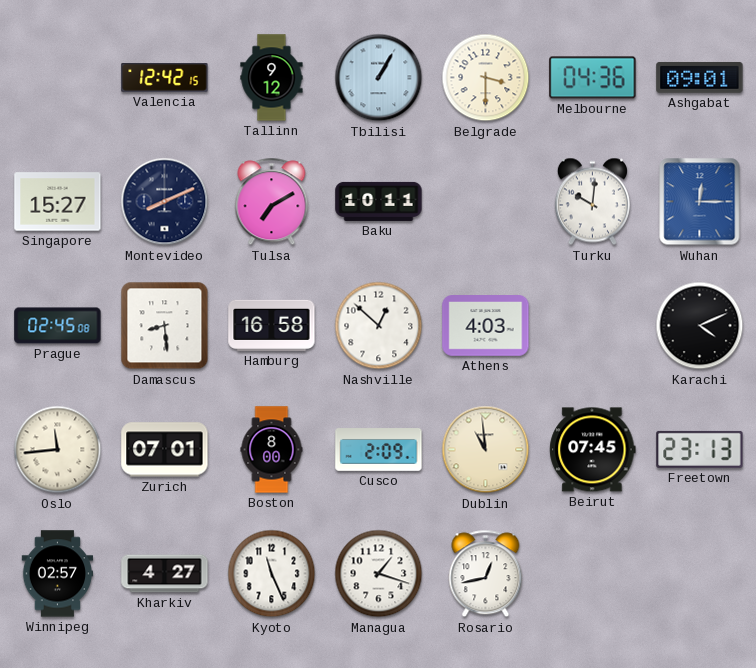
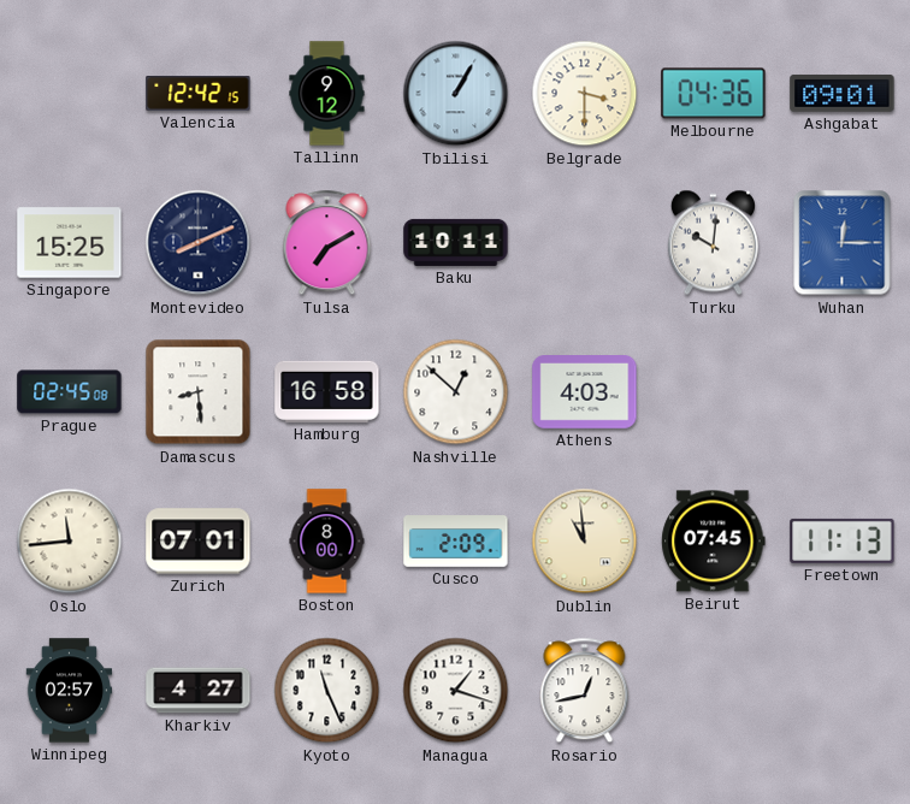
Singapore: 15:27 -> 15:25
Karachi: 4:11 -> none
Freetown: 23:13 -> 11:13
